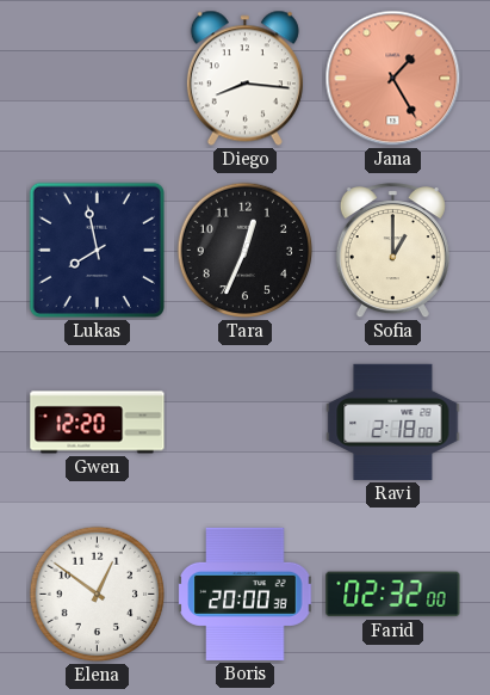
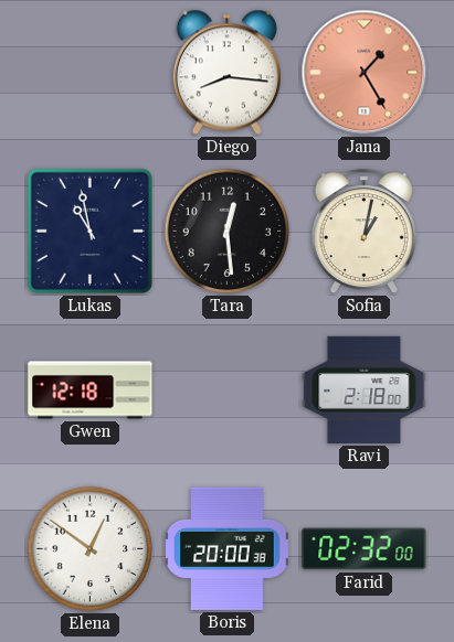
Lukas: 7:58 -> 10:58
Tara: 12:34 -> 12:29
Sofia: 1:00 -> 1:02
Gwen: 12:20 -> 12:18
